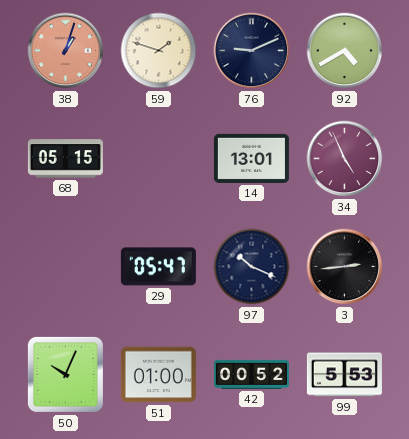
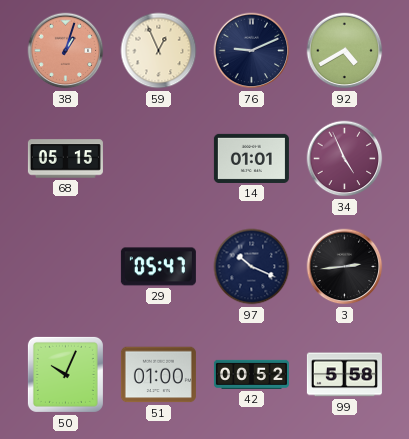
59: 1:48 -> 12:56
14: 13:01 -> 01:01
99: 5:53 -> 5:58
